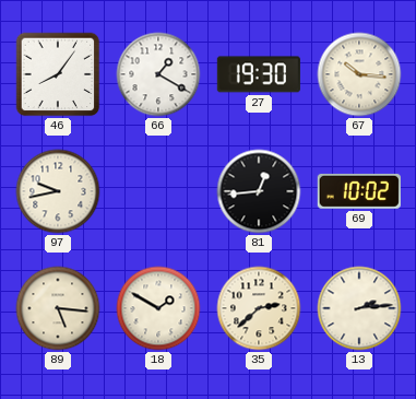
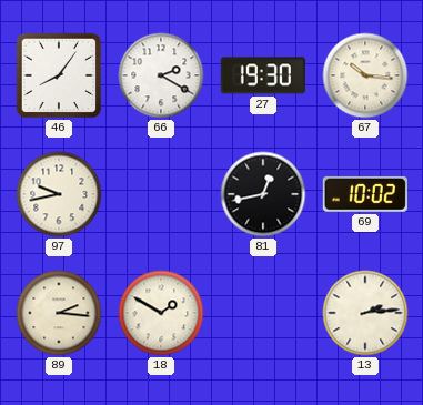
66: 1:20 -> 2:20
81: 12:44 -> 12:43
89: 5:16 -> 2:16
35: 2:38 -> none
